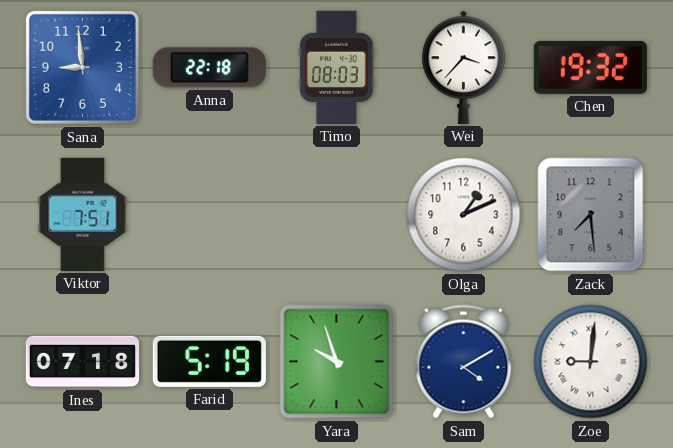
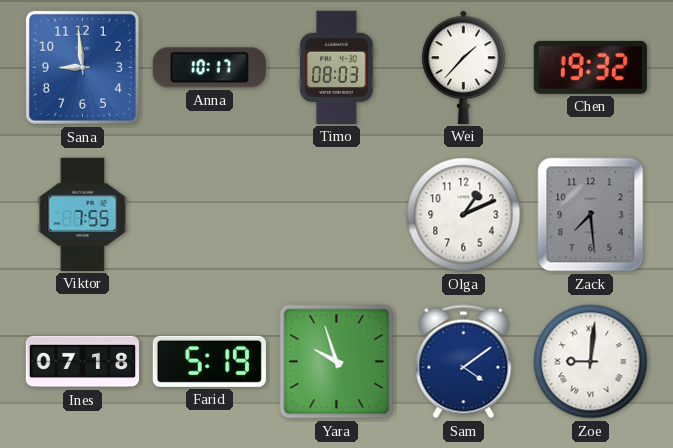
Anna: 22:18 -> 10:17
Wei: 3:37 -> 1:37
Viktor: 7:51 -> 7:55
Sam: 4:10 -> 4:09
